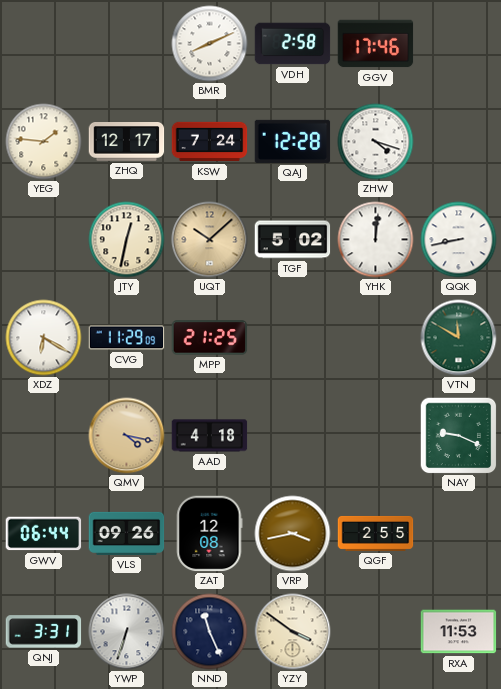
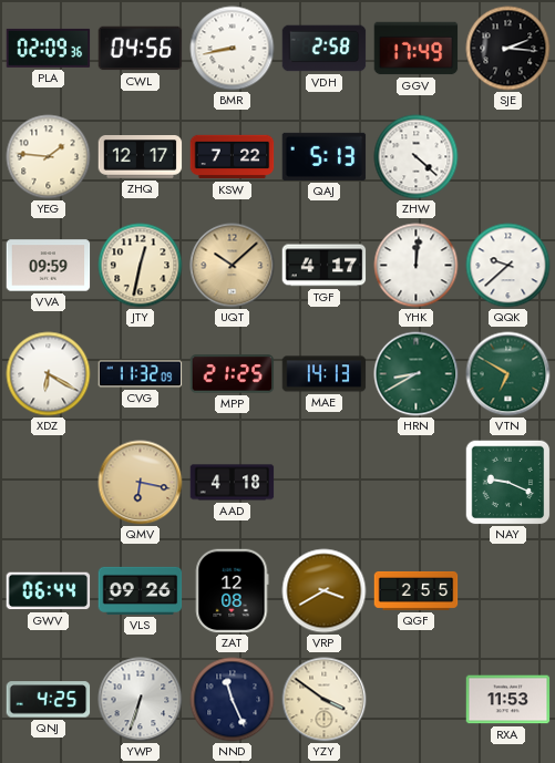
PLA: none -> 02:09
CWL: none -> 04:56
BMR: 8:11 -> 8:43
GGV: 17:46 -> 17:49
SJE: none -> 2:16
KSW: 7:24 -> 7:22
QAJ: 12:28 -> 5:13
ZHW: 4:18 -> 4:22
VVA: none -> 09:59
TGF: 5:02 -> 4:17
QQK: 8:43 -> 9:38
CVG: 11:29 -> 11:32
MAE: none -> 14:13
HRN: none -> 8:40
VTN: 11:50 -> 6:50
QMV: 4:17 -> 6:17
VRP: 3:43 -> 3:40
QNJ: 3:31 -> 4:25
